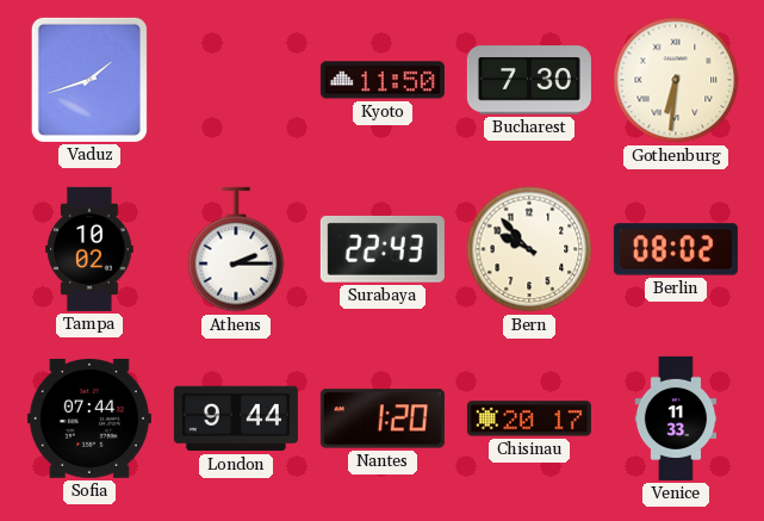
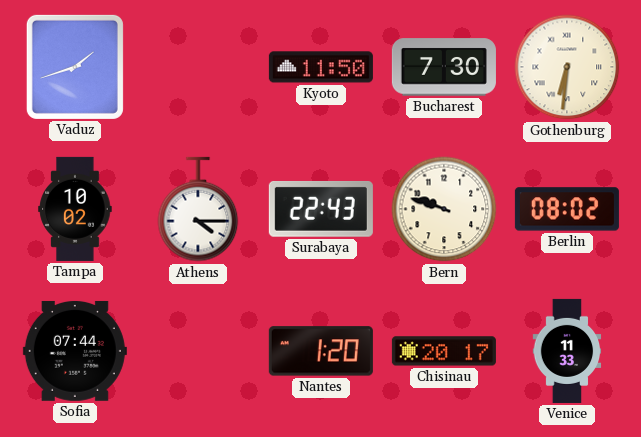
Athens: 2:15 -> 4:15
Bern: 9:53 -> 9:48
London: 9:44 -> none
